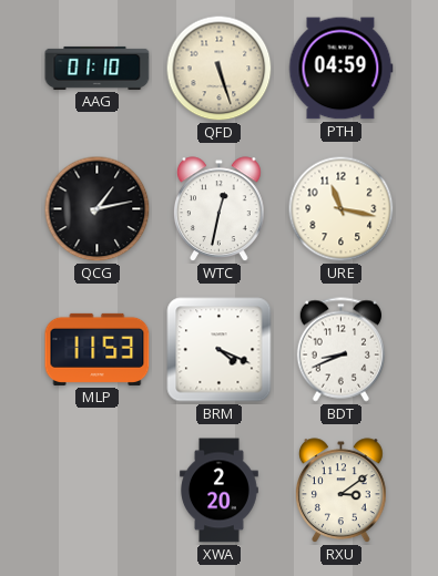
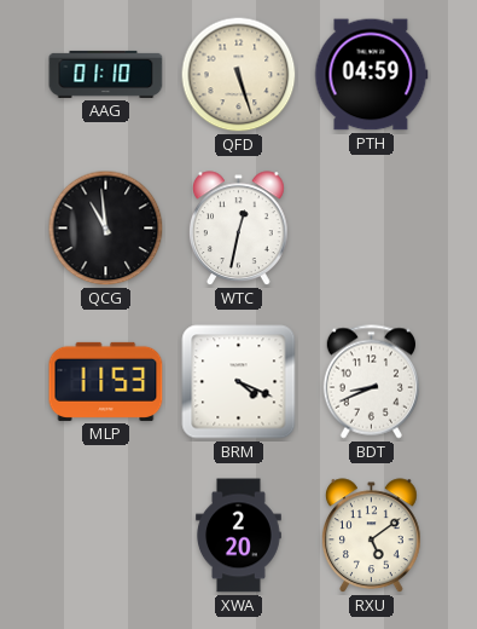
QCG: 1:13 -> 10:59
URE: 11:17 -> none
RXU: 3:09 -> 5:09
